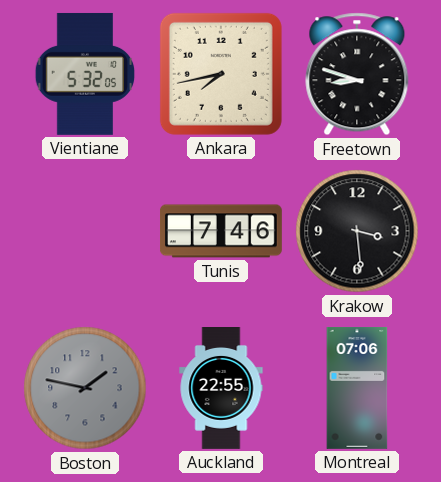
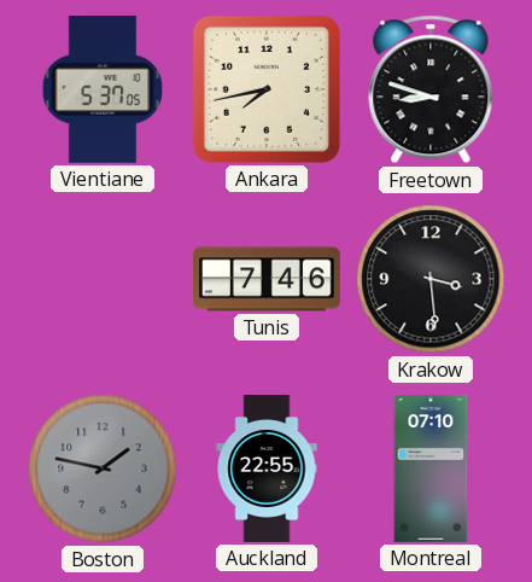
Vientiane: 5:32 -> 5:37
Montreal: 07:06 -> 07:10
